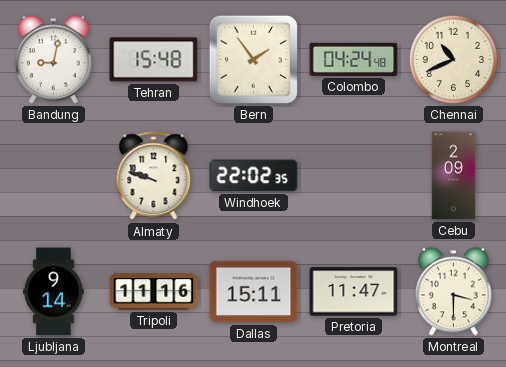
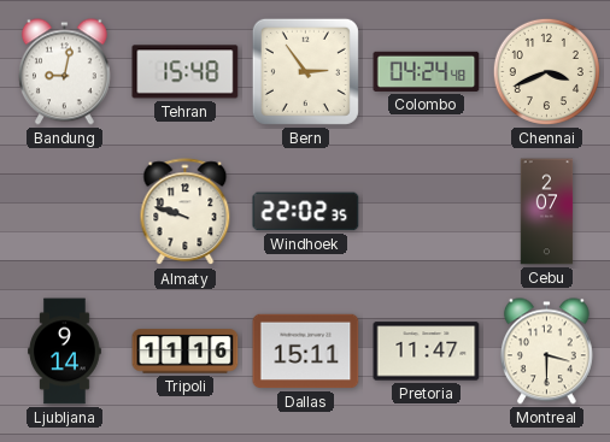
Bern: 1:54 -> 2:54
Chennai: 10:41 -> 3:41
Cebu: 2:09 -> 2:07
